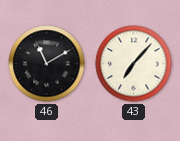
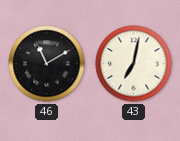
43: 7:07 -> 7:02
